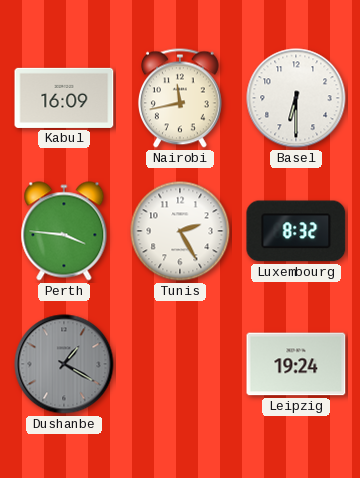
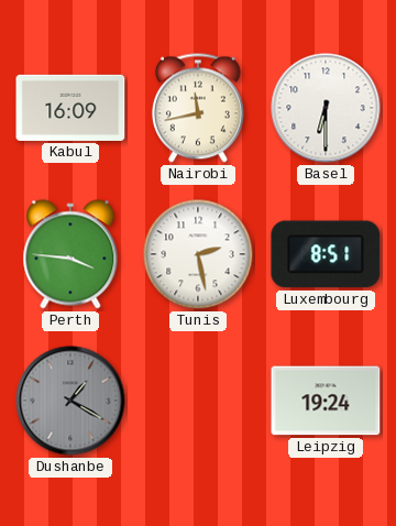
Tunis: 2:25 -> 2:28
Luxembourg: 8:32 -> 8:51
